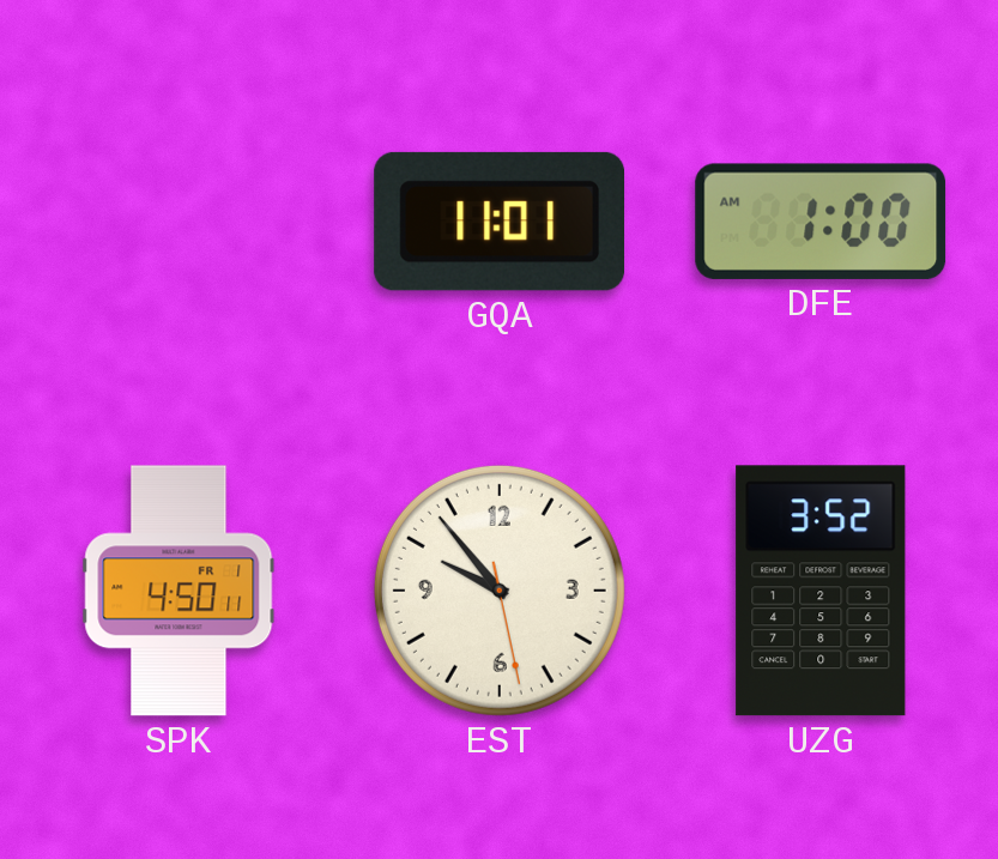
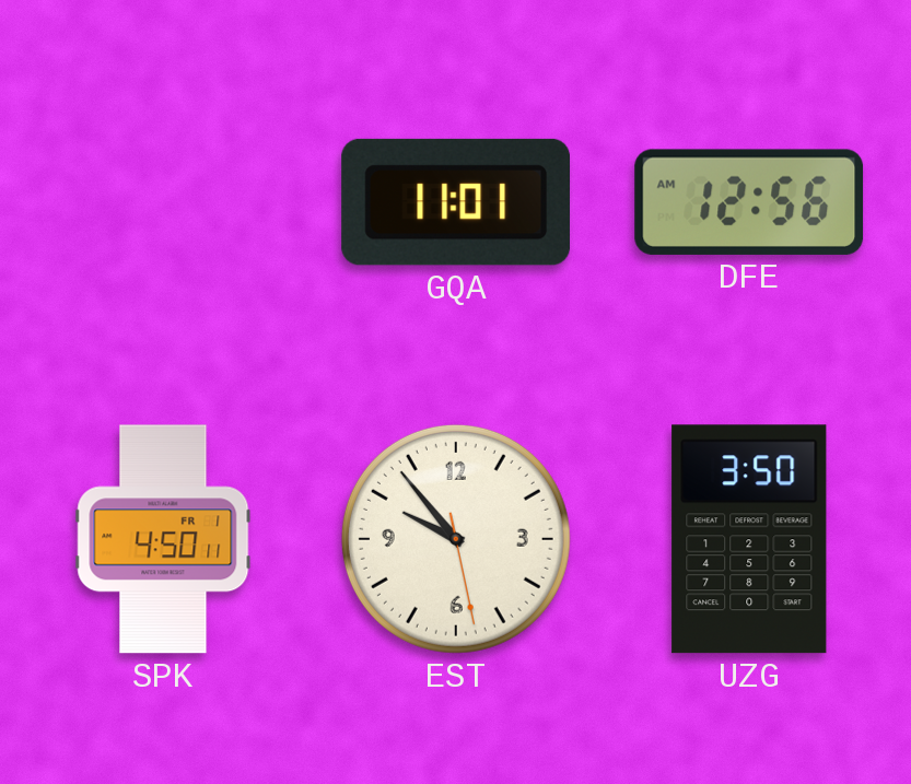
DFE: 1:00 -> 12:56
UZG: 3:52 -> 3:50
